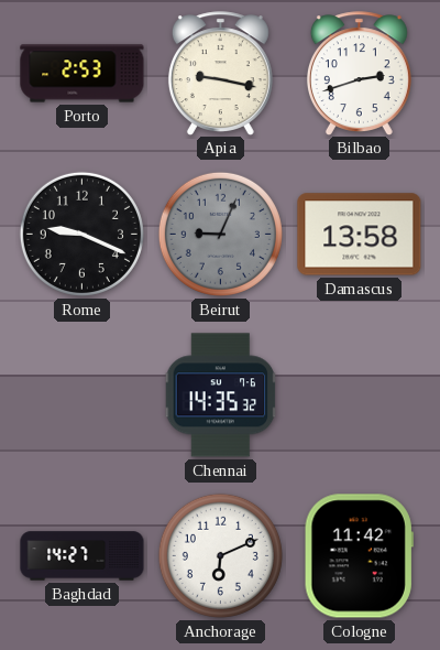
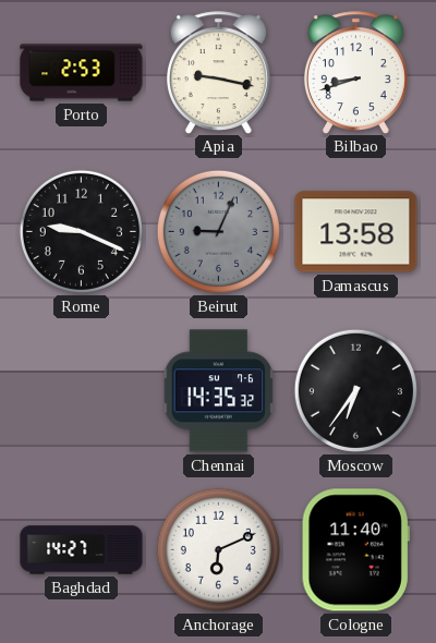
Bilbao: 2:42 -> 8:42
Moscow: none -> 6:36
Cologne: 11:42 -> 11:40
